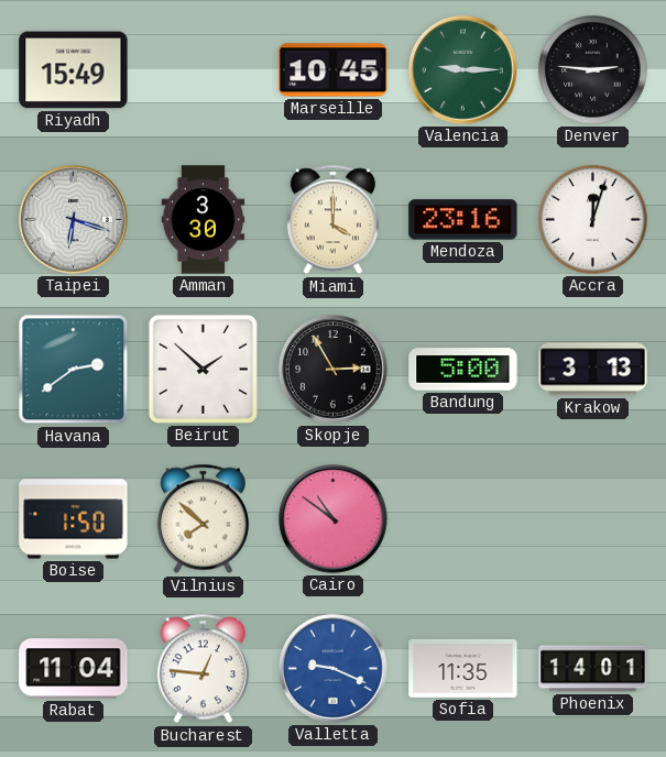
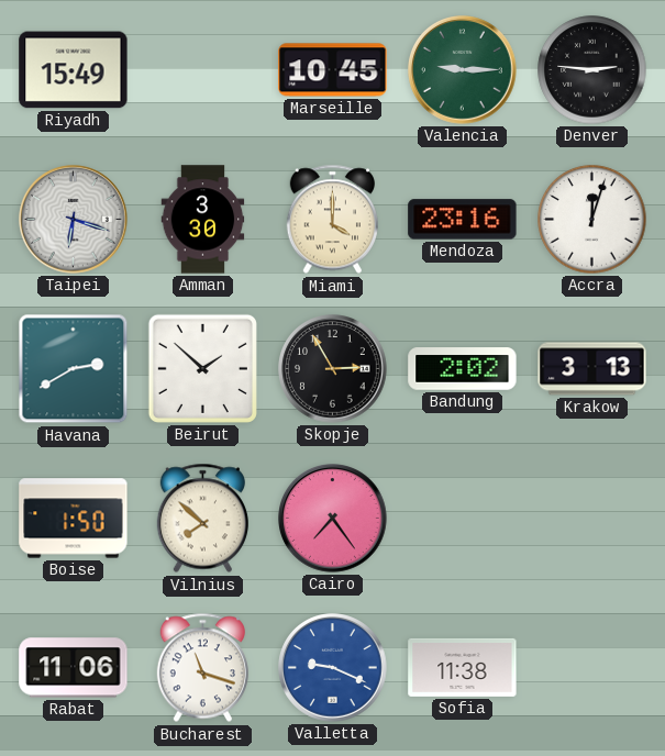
Havana: 2:39 -> 2:40
Bandung: 5:00 -> 2:02
Cairo: 10:51 -> 7:24
Rabat: 11:04 -> 11:06
Bucharest: 12:46 -> 11:18
Sofia: 11:35 -> 11:38
Phoenix: 14:01 -> none
